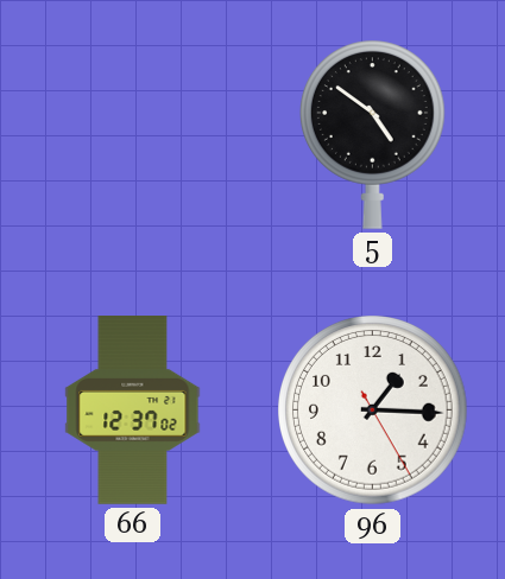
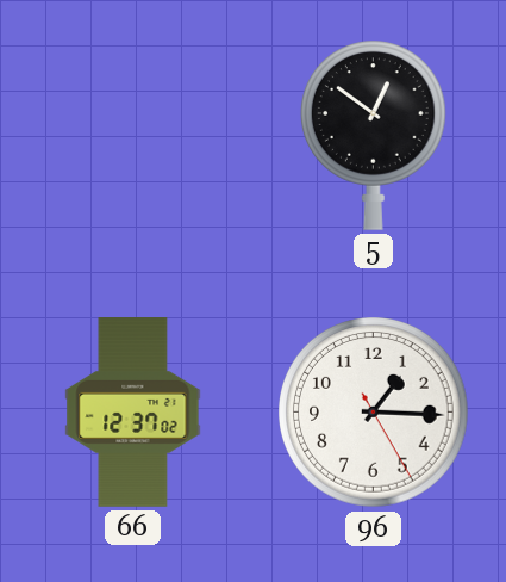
5: 4:51 -> 12:51
